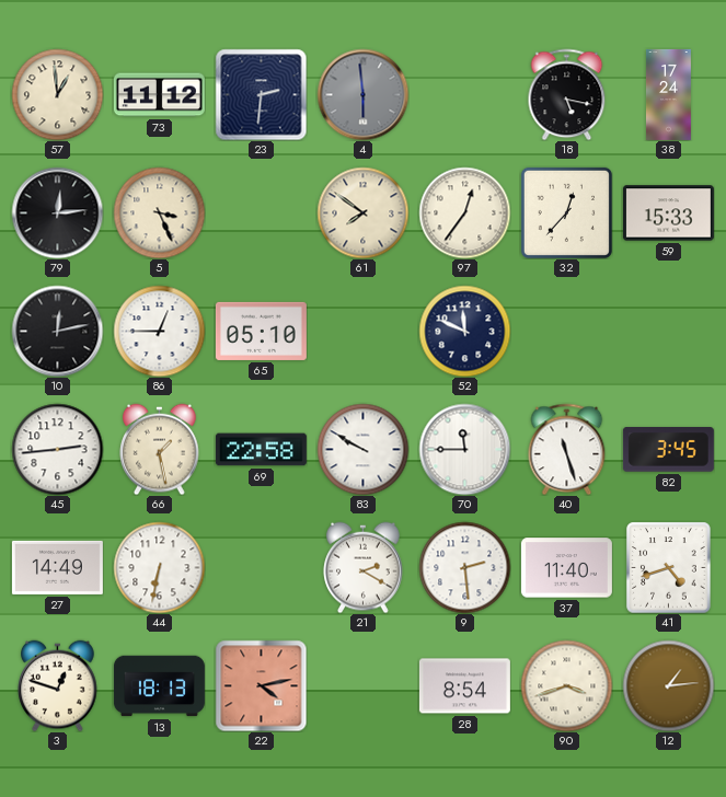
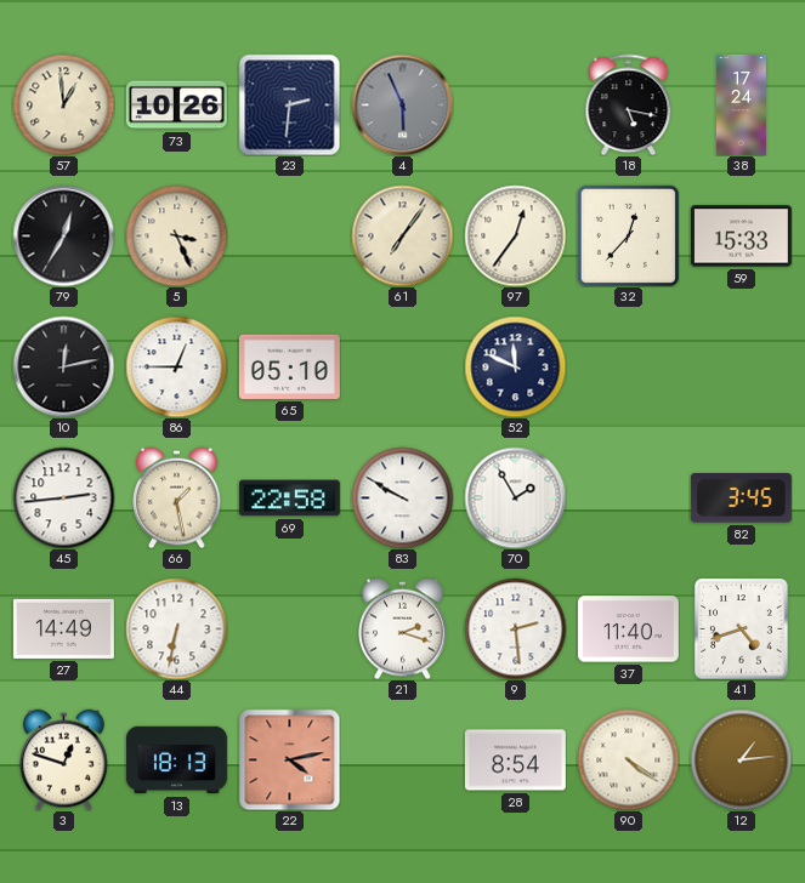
73: 11:12 -> 10:26
4: 5:59 -> 5:56
79: 12:14 -> 12:35
61: 7:51 -> 7:06
70: 11:45 -> 1:55
40: 11:27 -> none
21: 2:20 -> 2:18
90: 3:42 -> 4:21
